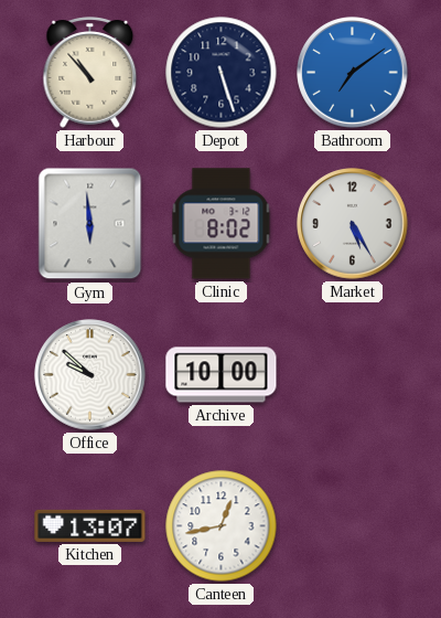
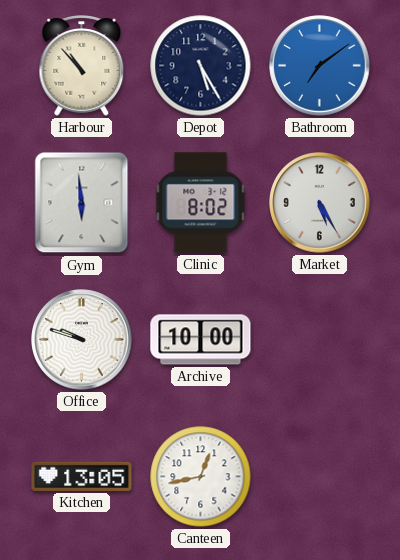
Depot: 5:27 -> 5:25
Office: 9:52 -> 9:48
Kitchen: 13:07 -> 13:05
